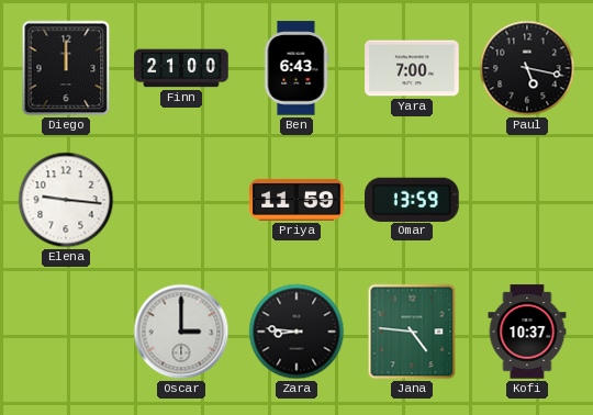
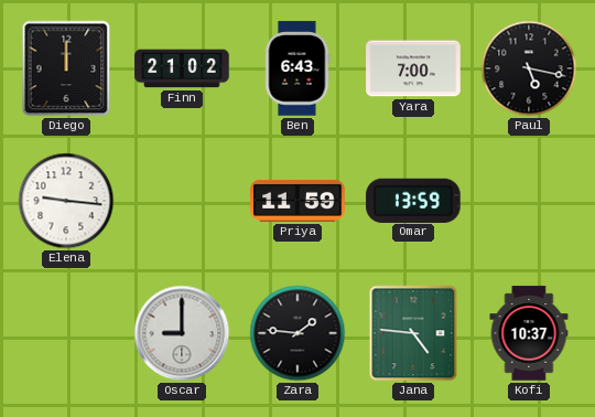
Finn: 21:00 -> 21:02
Oscar: 3:00 -> 9:00
Zara: 8:46 -> 1:46
